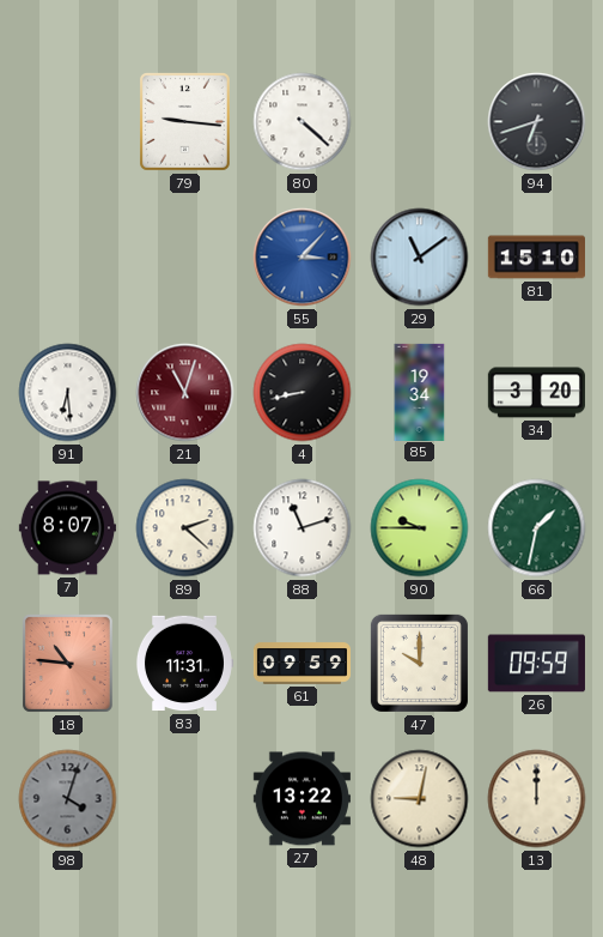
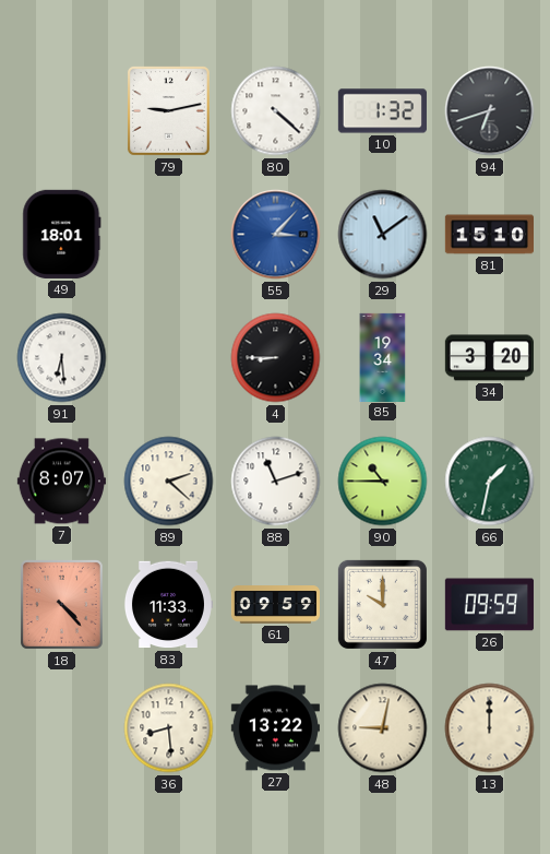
79: 9:16 -> 9:13
10: none -> 1:32
49: none -> 18:01
21: 11:03 -> none
4: 8:43 -> 8:45
90: 9:45 -> 10:45
18: 10:46 -> 4:23
83: 11:31 -> 11:33
98: 4:03 -> none
36: none -> 8:29
